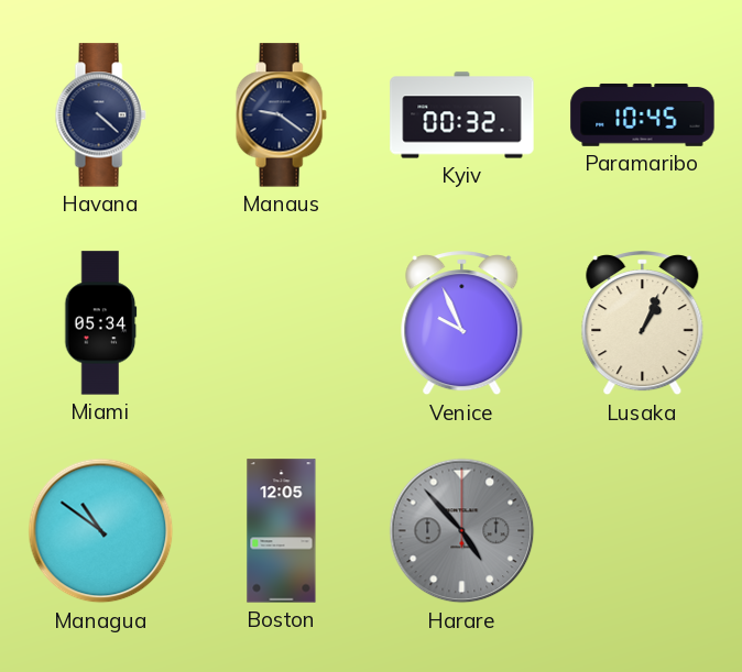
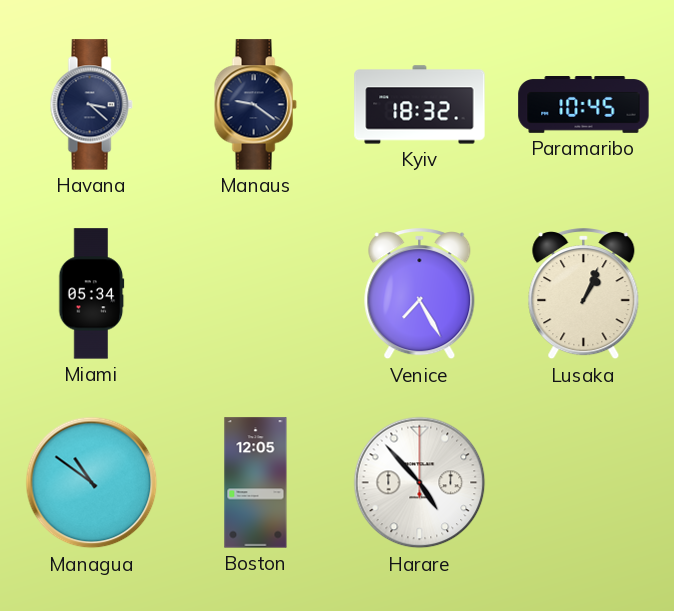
Havana: 4:22 -> 3:22
Kyiv: 00:32 -> 18:32
Venice: 9:56 -> 7:25
Harare dial: grey -> white
